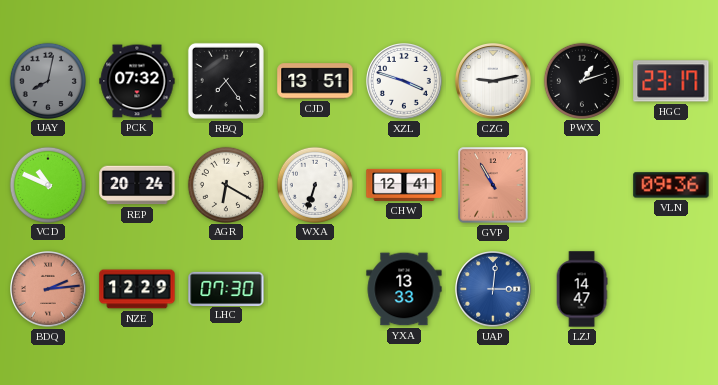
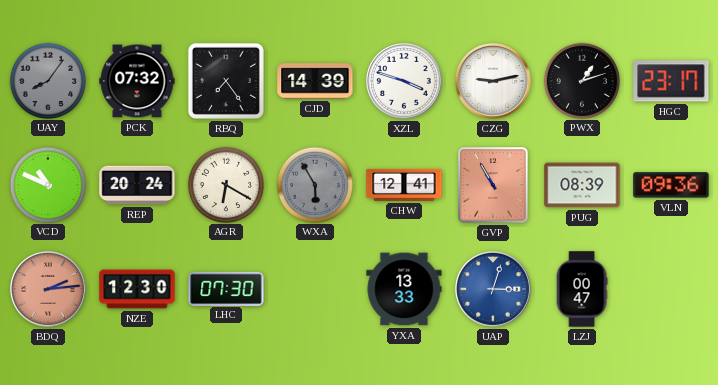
UAY: 8:02 -> 8:06
CJD: 13:51 -> 14:39
WXA: 6:33 -> 5:55
WXA dial: white -> grey
PUG: none -> 08:39
NZE: 12:29 -> 12:30
UAP: 3:01 -> 3:03
LZJ: 14:47 -> 00:47
